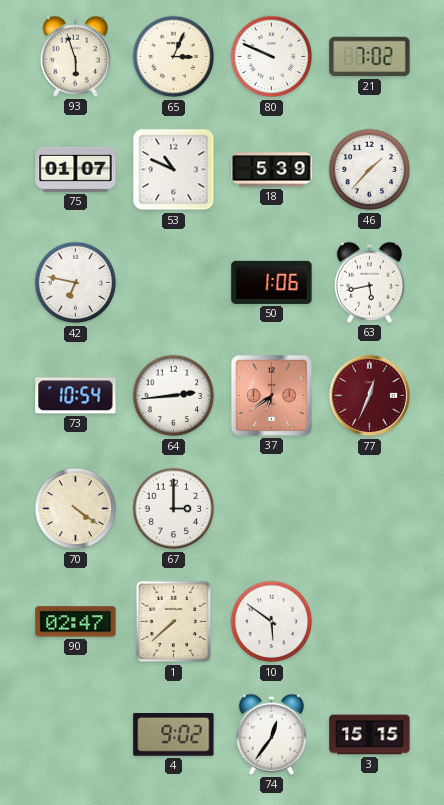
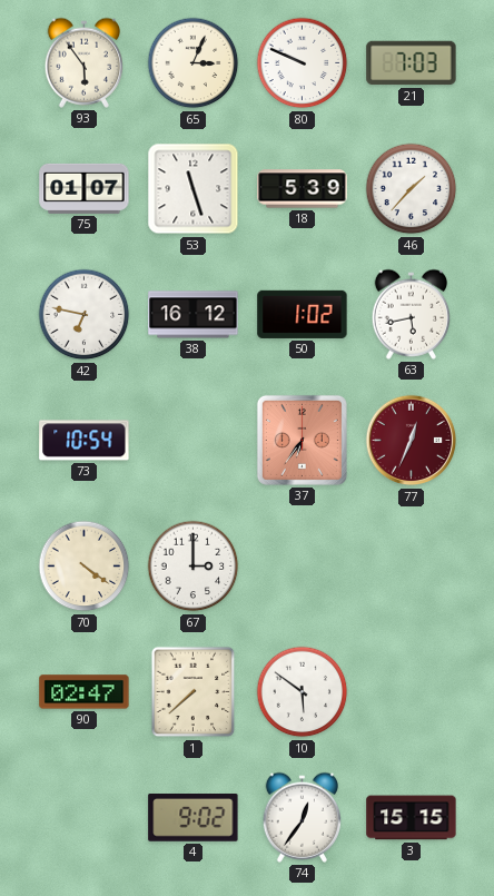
93: 5:57 -> 5:54
21: 7:02 -> 7:03
53: 10:49 -> 11:27
38: none -> 16:12
50: 1:06 -> 1:02
64: 2:44 -> none
37: 6:39 -> 6:36
